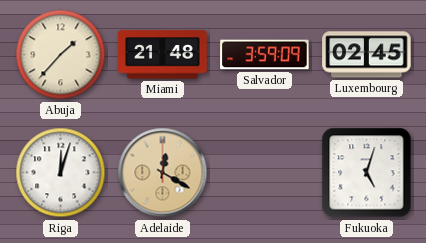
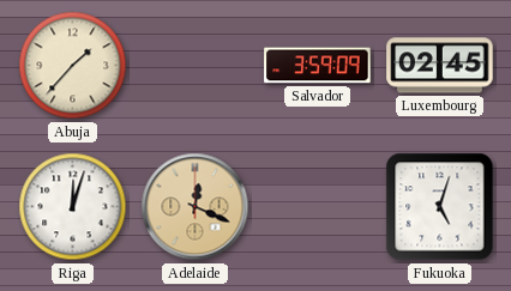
Miami: 21:48 -> none
Adelaide: 12:20 -> 12:19
